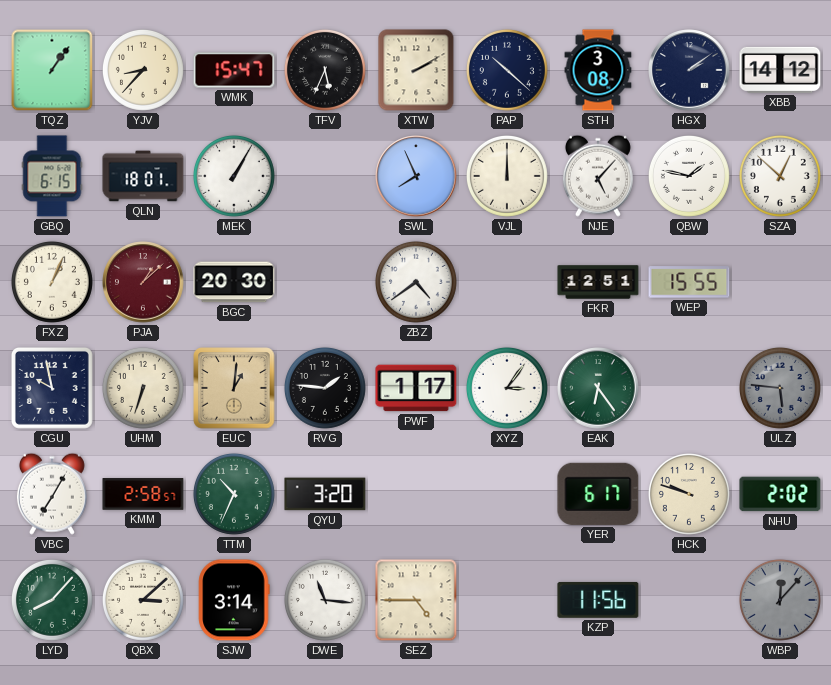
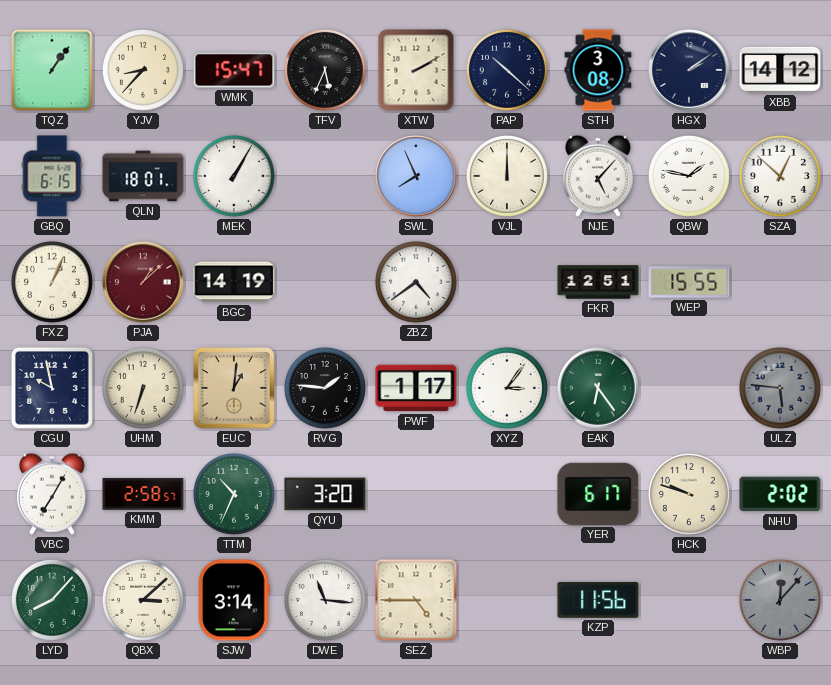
BGC: 20:30 -> 14:19
